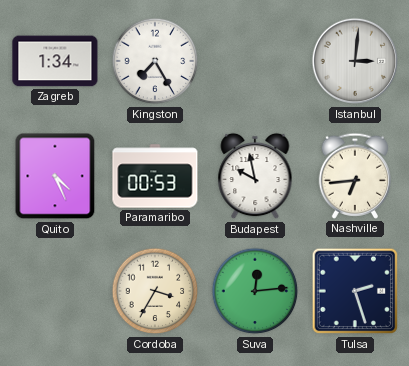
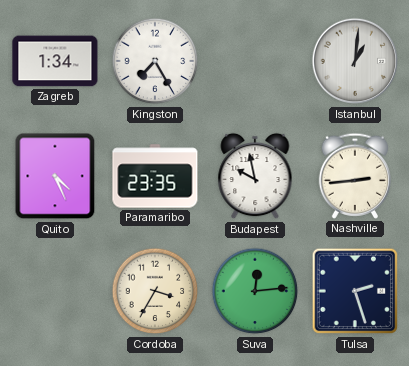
Istanbul: 3:01 -> 1:01
Paramaribo: 00:53 -> 23:35
Nashville: 6:44 -> 2:44
